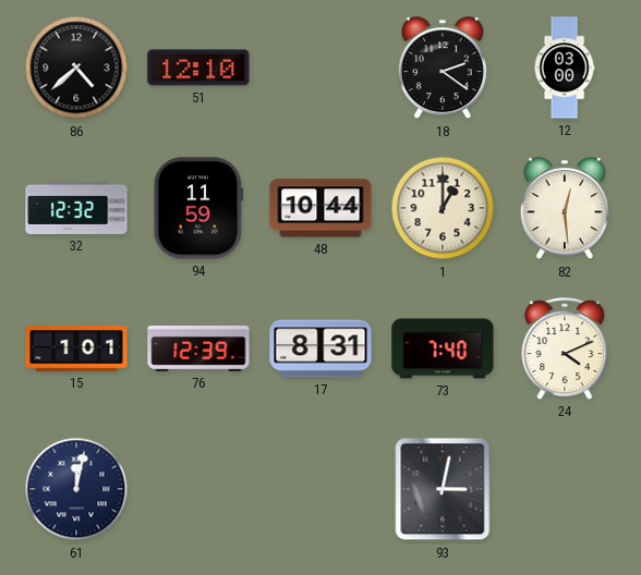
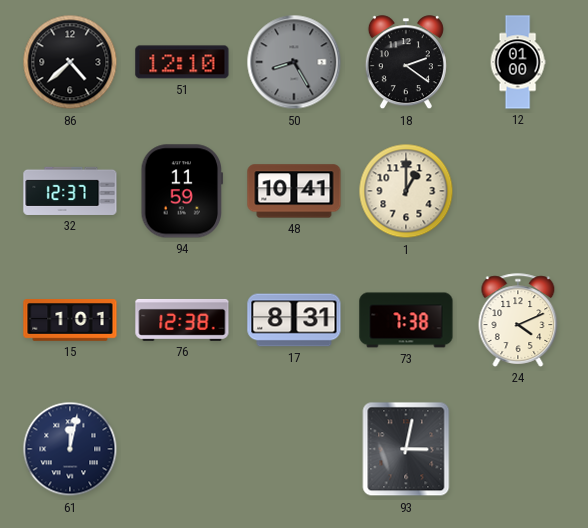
50: none -> 8:25
12: 03:00 -> 01:00
32: 12:32 -> 12:37
48: 10:44 -> 10:41
82: 12:29 -> none
76: 12:39 -> 12:38
73: 7:40 -> 7:38
